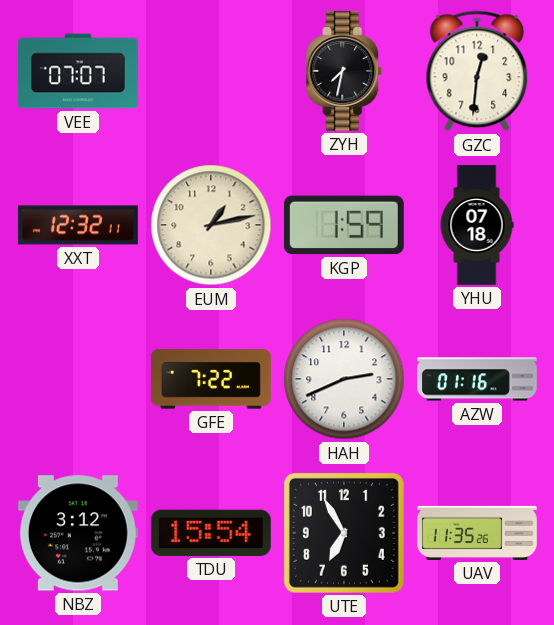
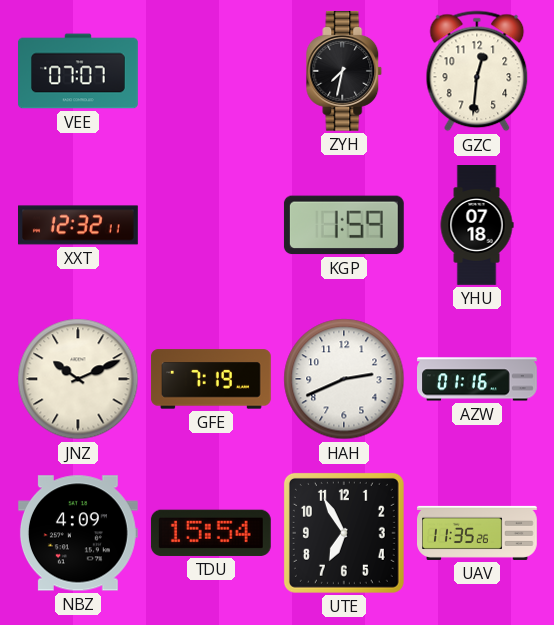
EUM: 1:13 -> none
JNZ: none -> 10:11
GFE: 7:22 -> 7:19
NBZ: 3:12 -> 4:09
